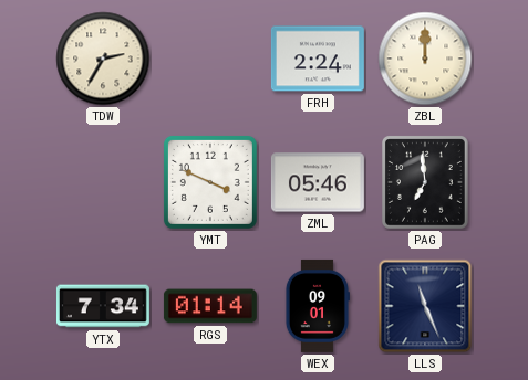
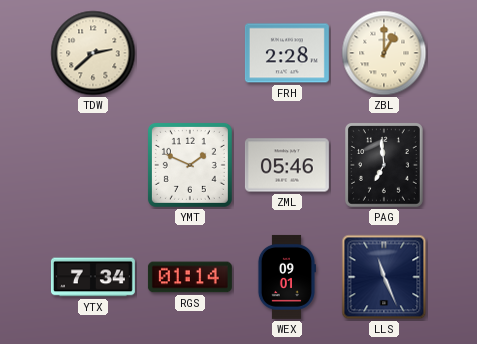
TDW: 2:35 -> 2:38
FRH: 2:24 -> 2:28
ZBL: 12:00 -> 1:00
YMT: 3:49 -> 1:49
